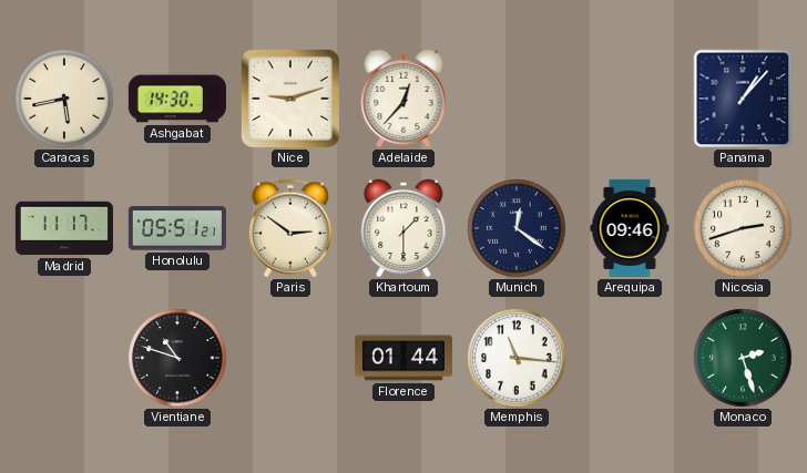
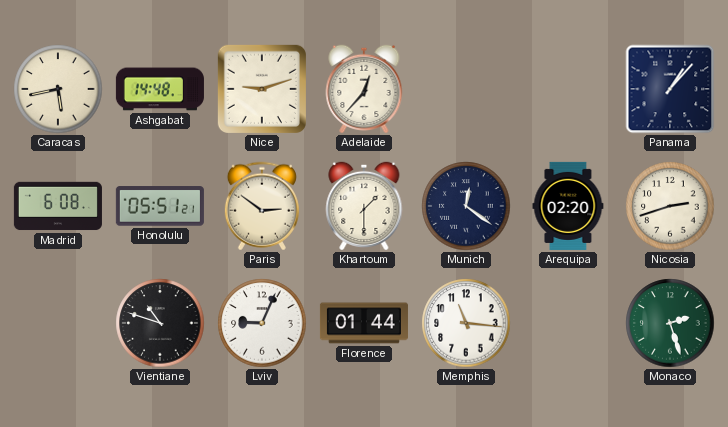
Ashgabat: 14:30 -> 14:48
Madrid: 11:17 -> 6:08
Arequipa: 09:46 -> 02:20
Lviv: none -> 9:04
